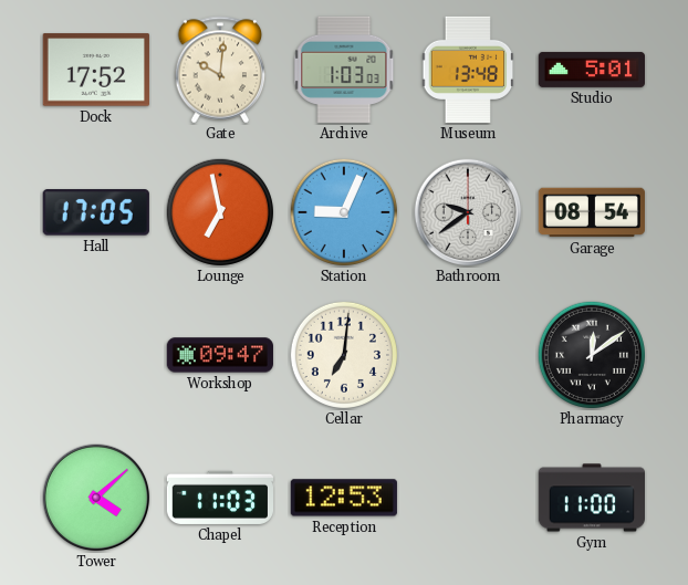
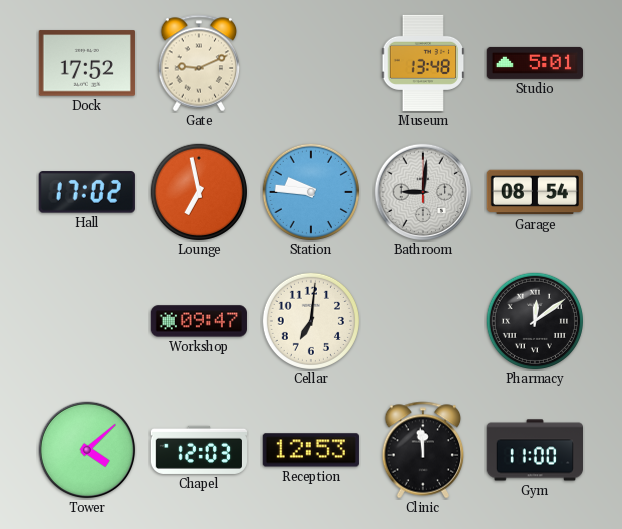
Gate: 10:01 -> 9:11
Archive: 1:03 -> none
Hall: 17:05 -> 17:02
Station: 9:04 -> 9:46
Bathroom: 9:39 -> 9:01
Chapel: 11:03 -> 12:03
Clinic: none -> 11:59
